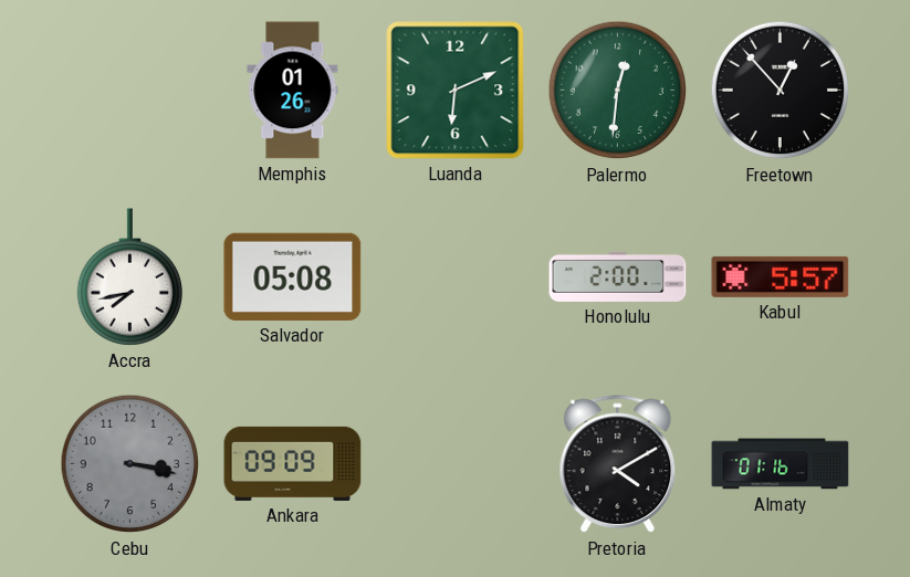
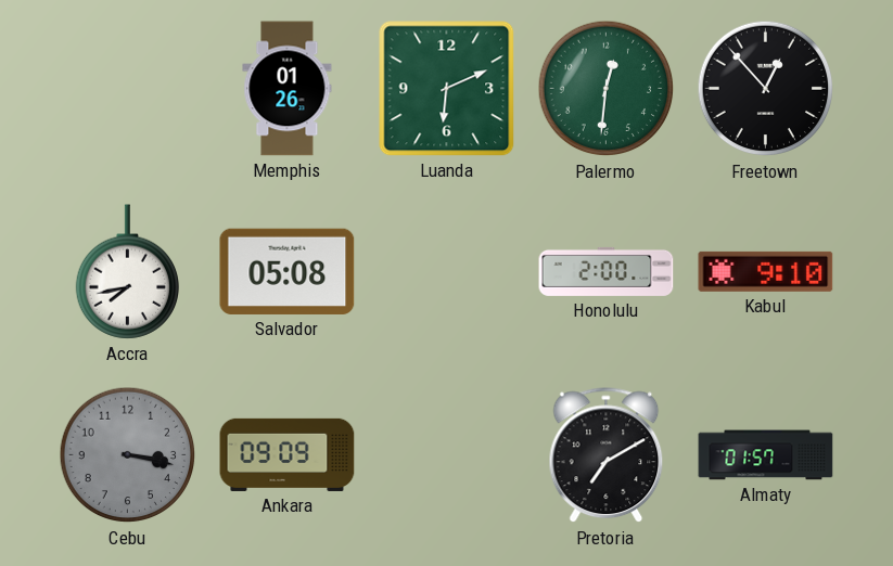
Kabul: 5:57 -> 9:10
Pretoria: 4:10 -> 7:10
Almaty: 01:16 -> 01:57
